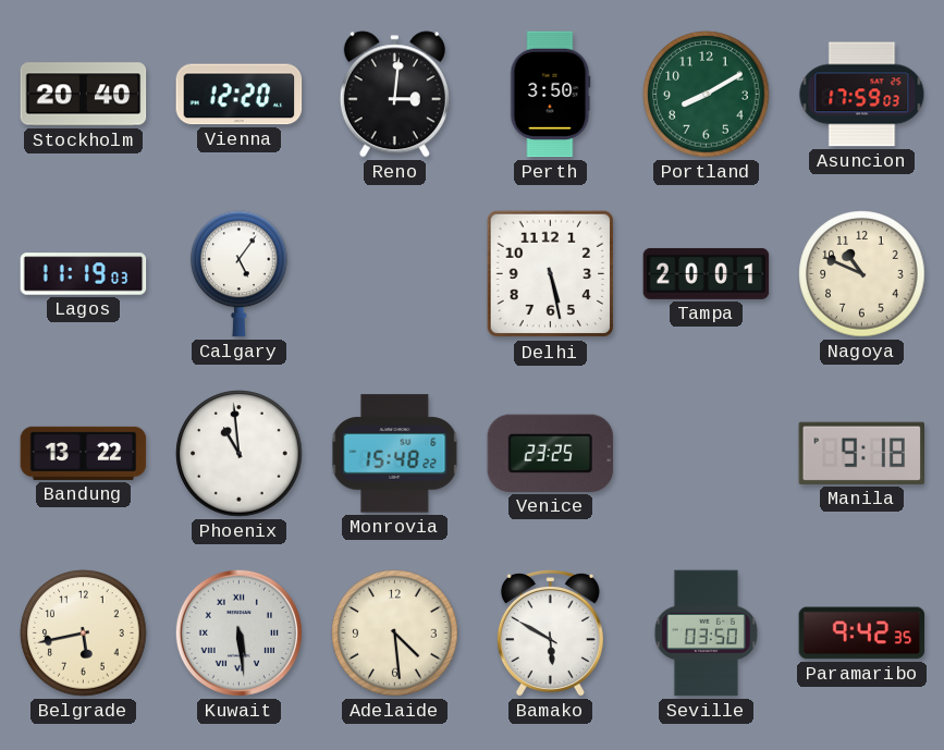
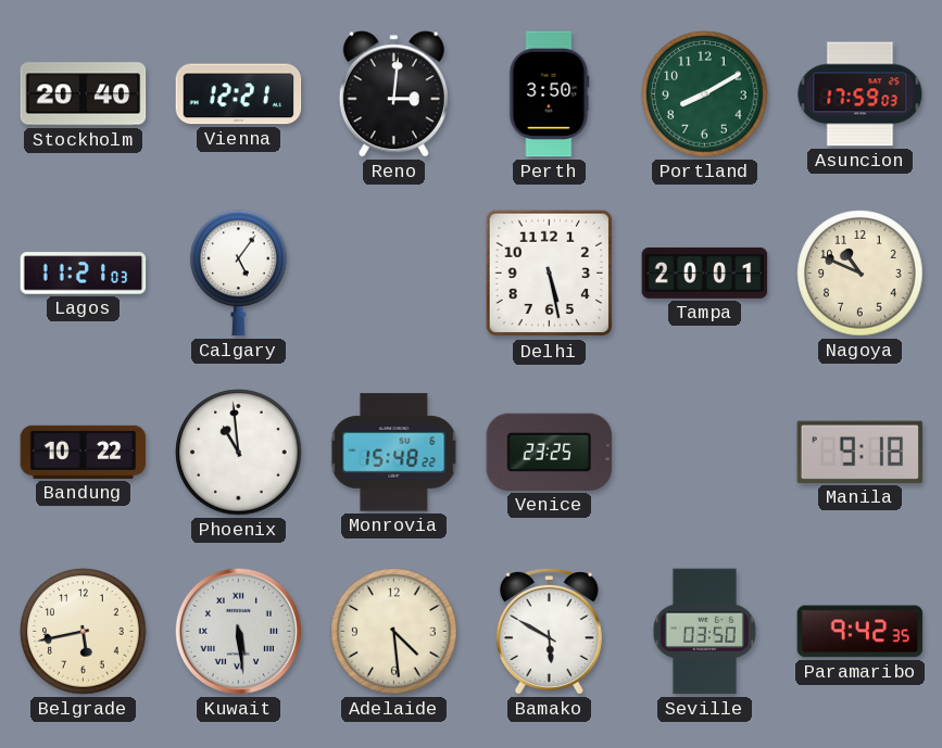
Vienna: 12:20 -> 12:21
Lagos: 11:19 -> 11:21
Bandung: 13:22 -> 10:22
